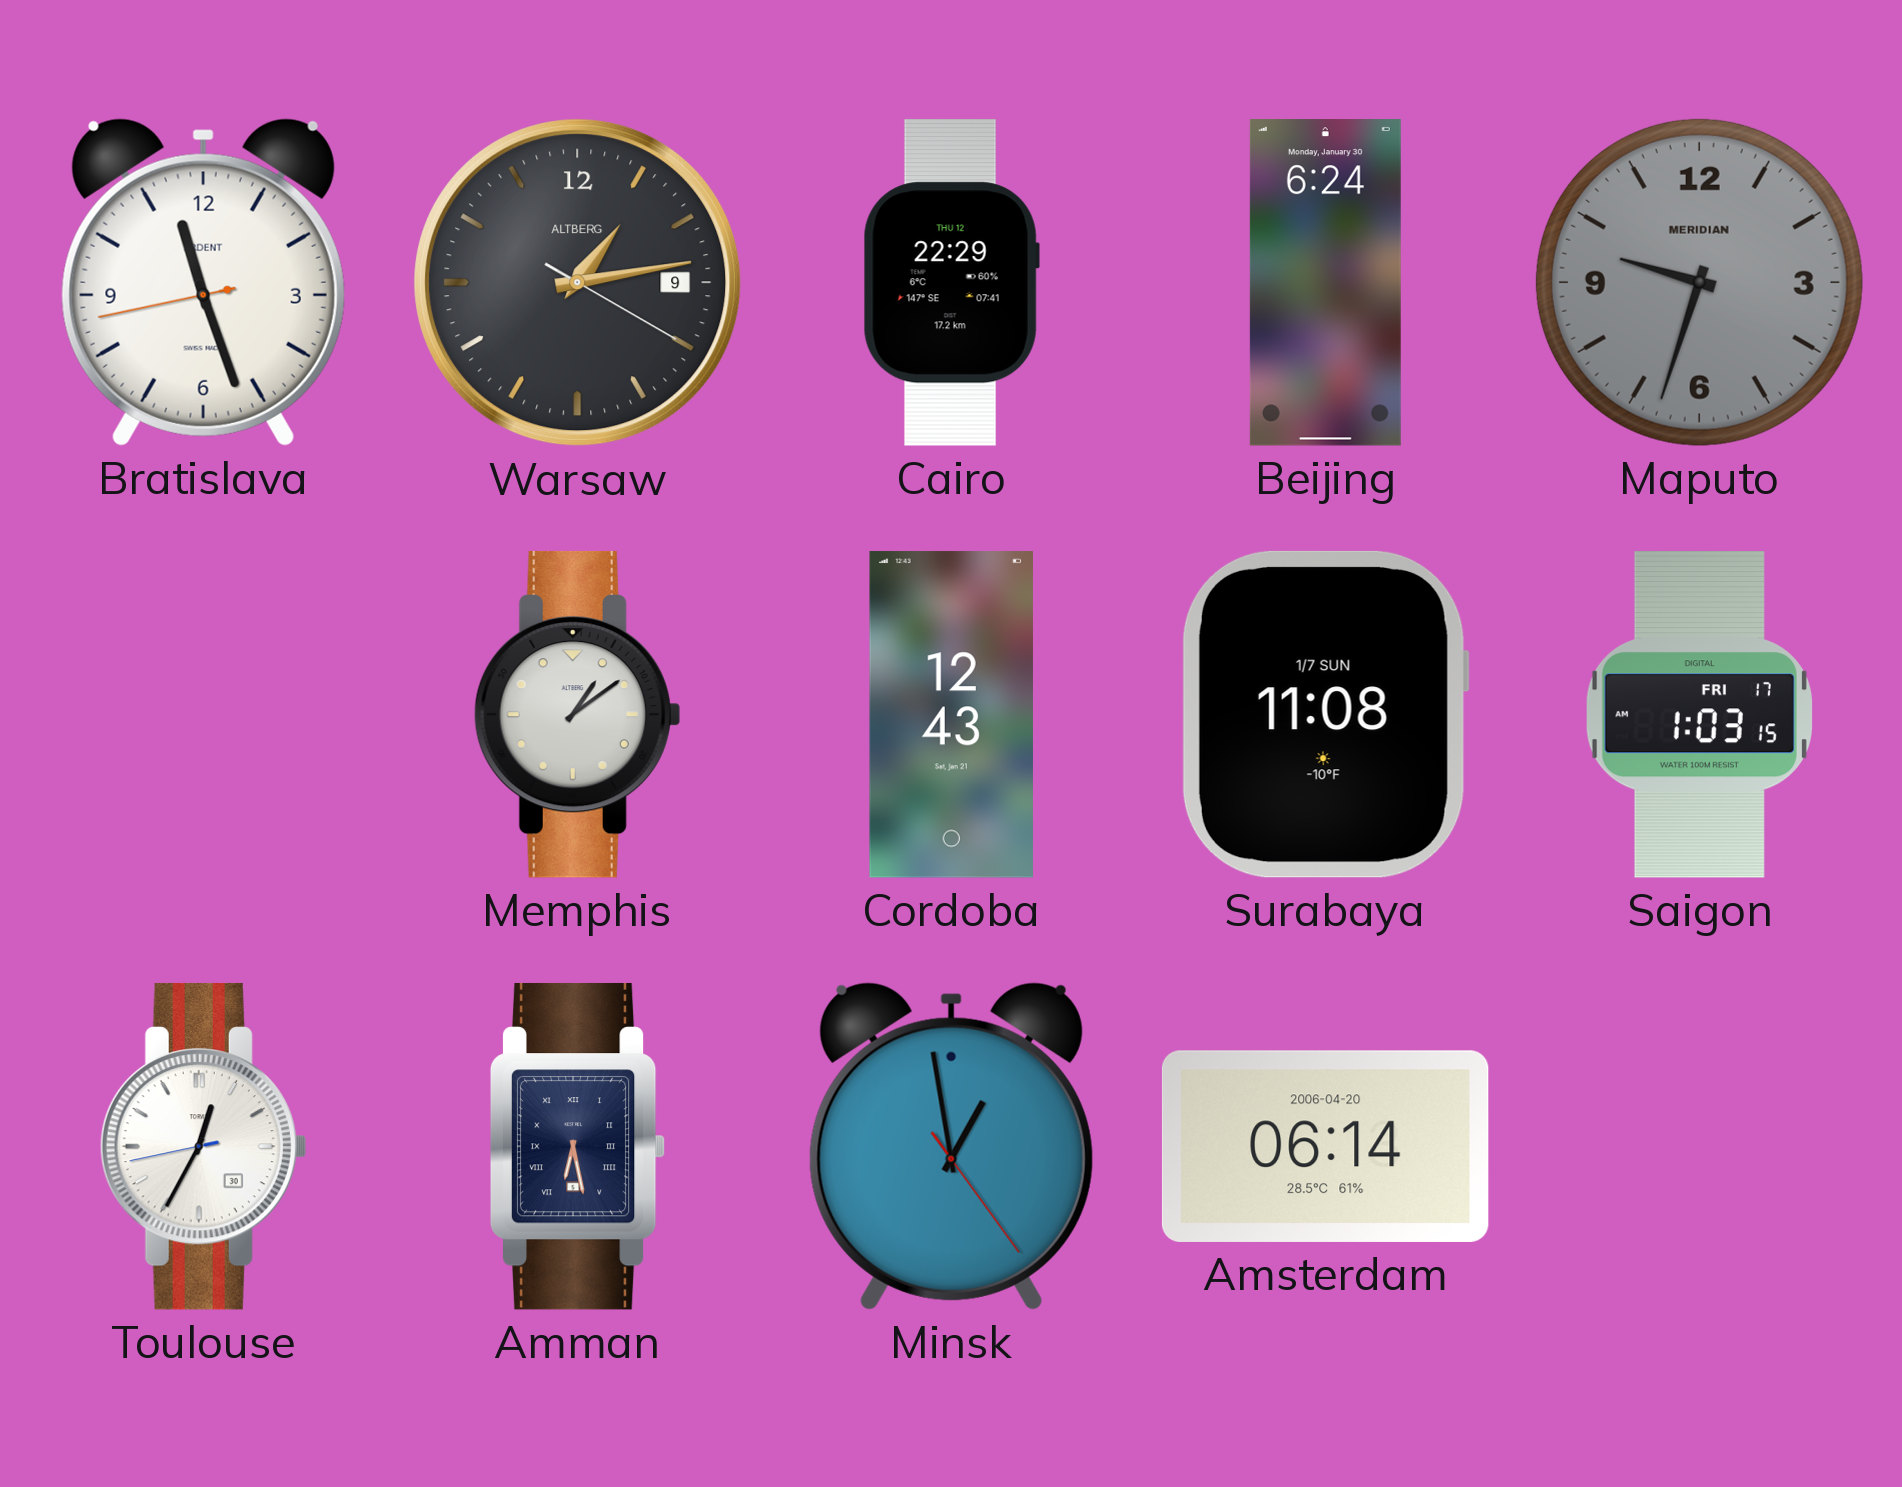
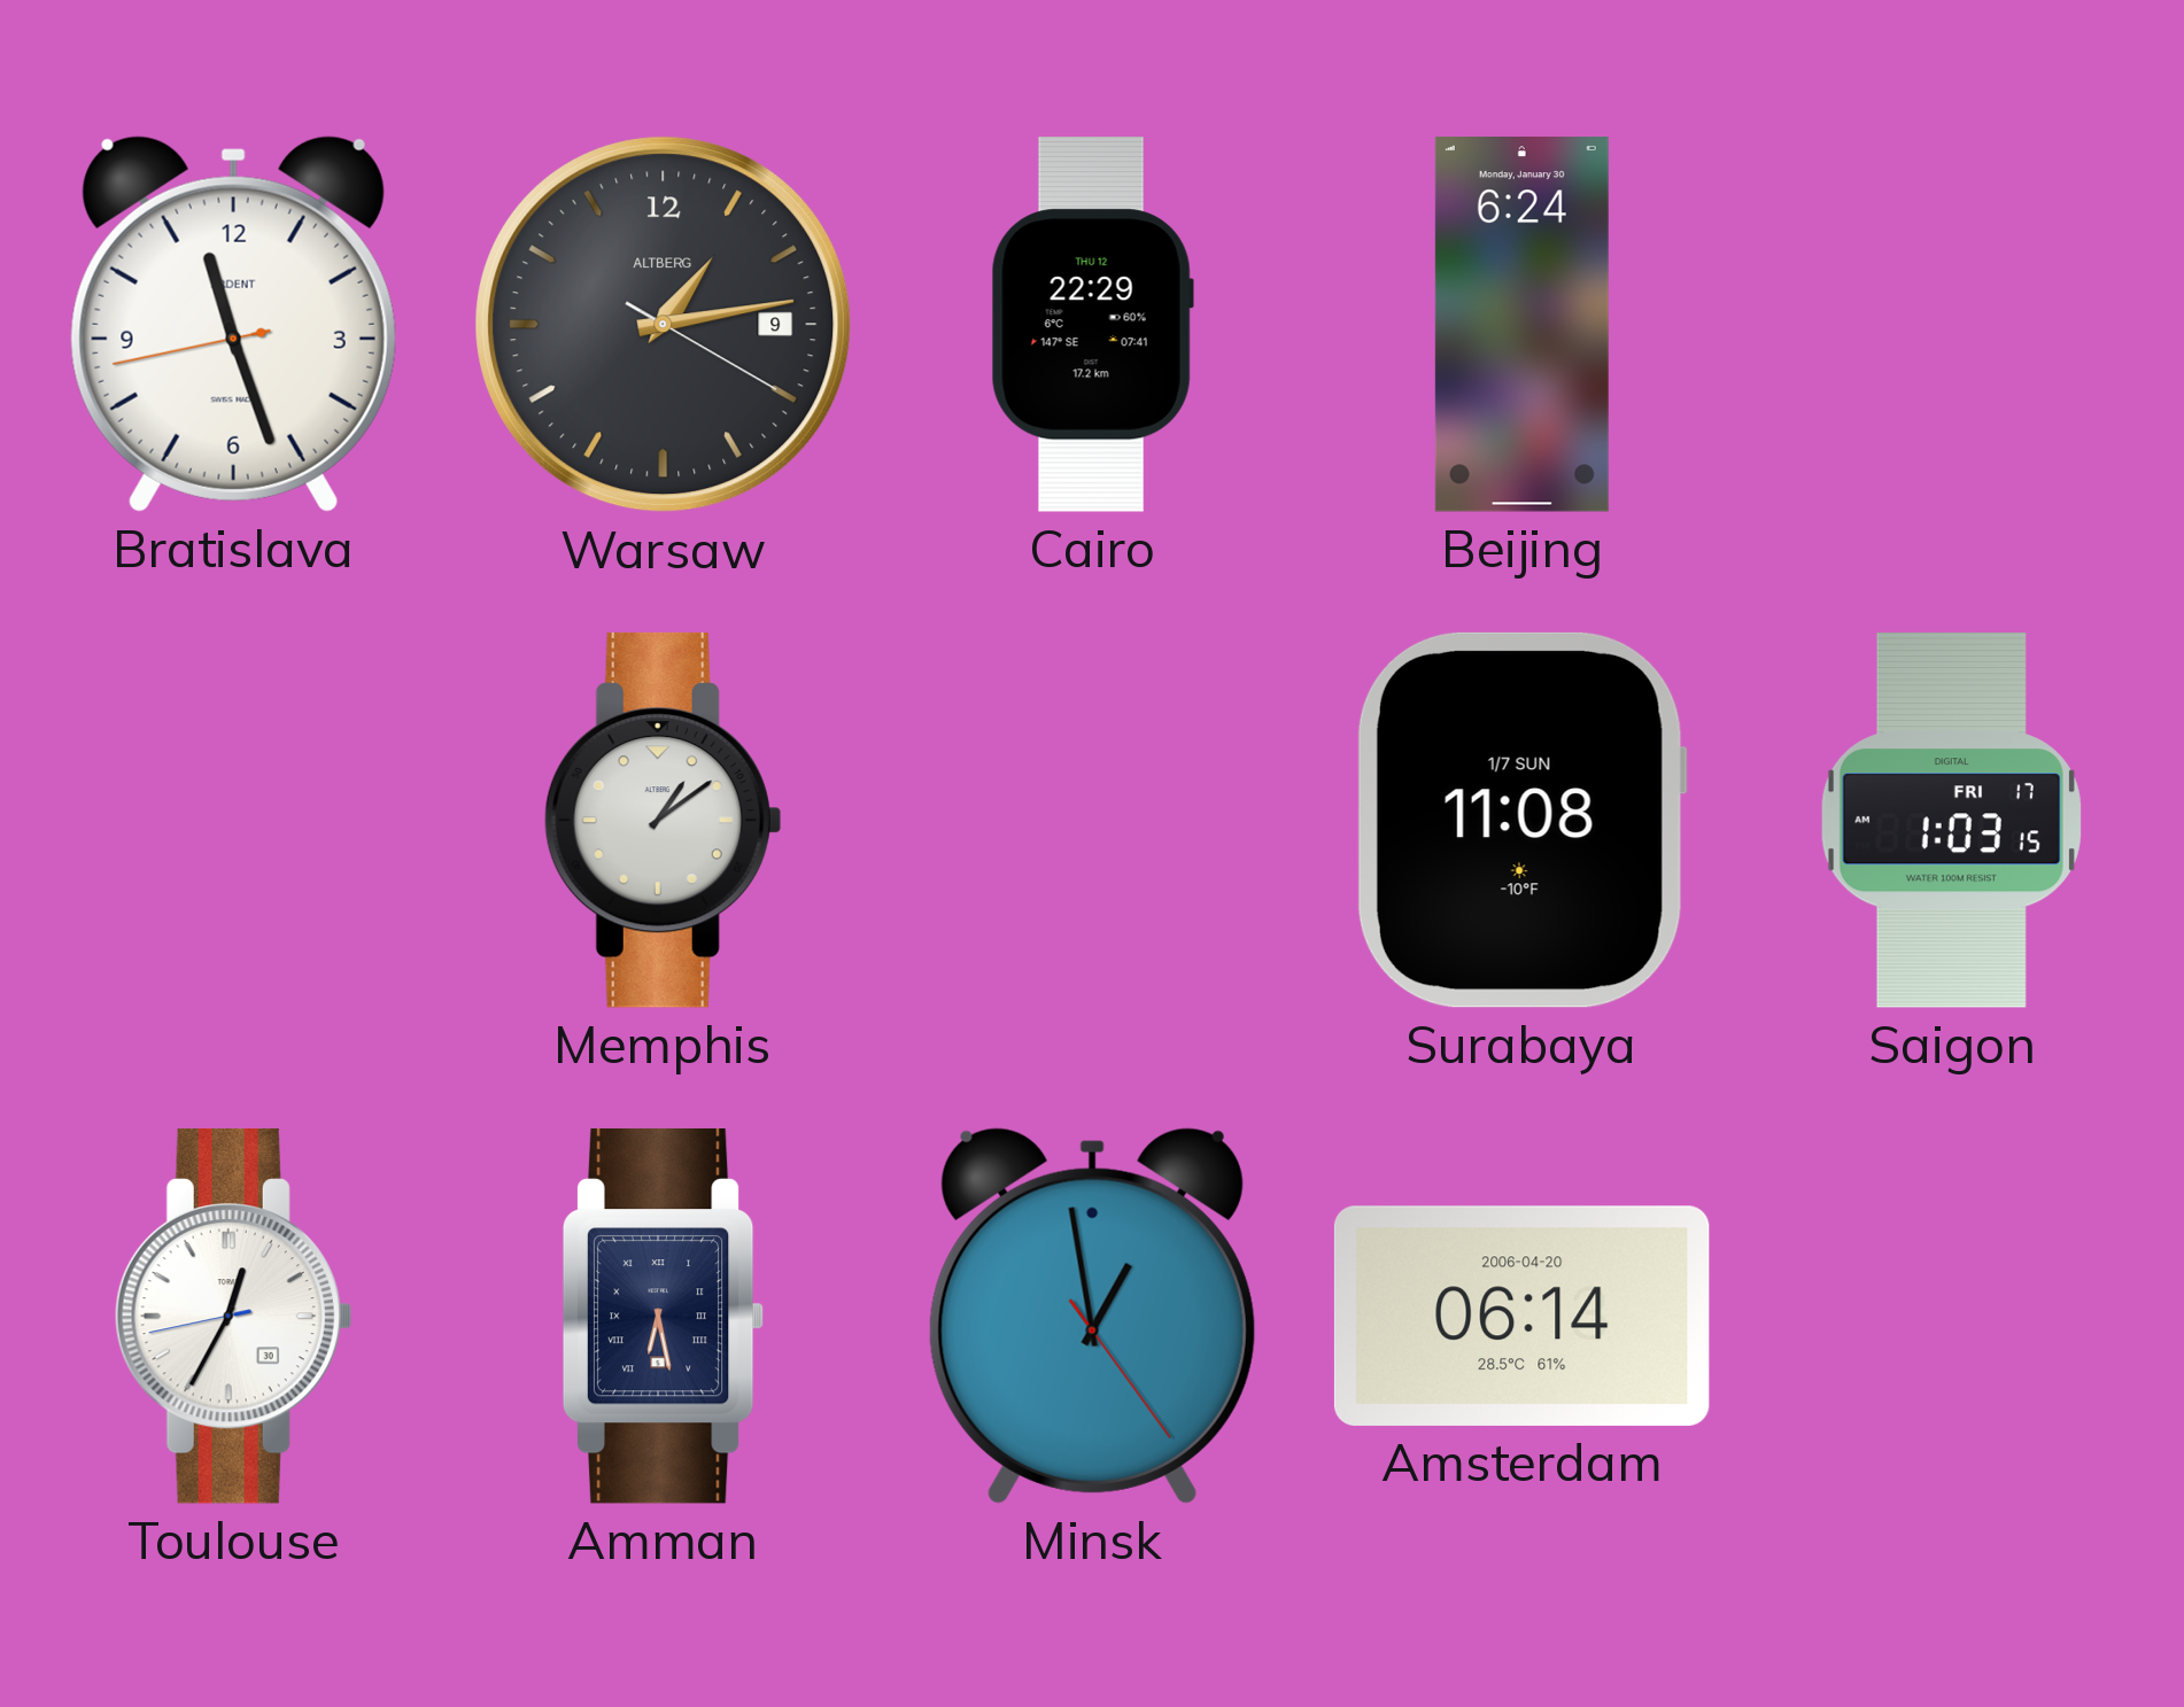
Maputo: 9:33 -> none
Cordoba: 12:43 -> none
